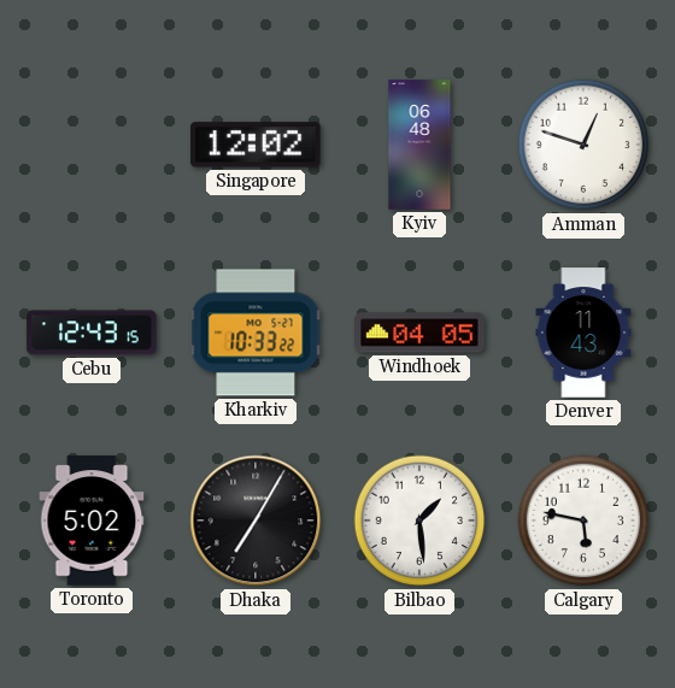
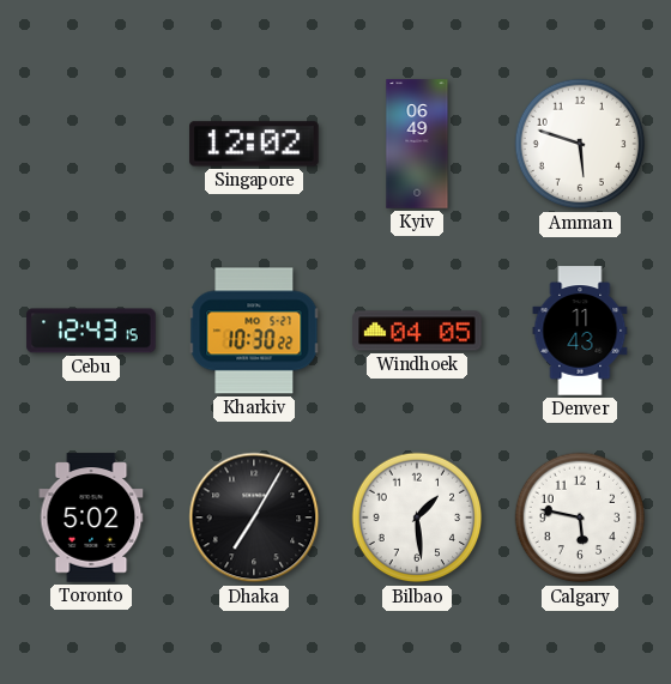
Kyiv: 06:48 -> 06:49
Amman: 12:48 -> 5:48
Kharkiv: 10:33 -> 10:30
